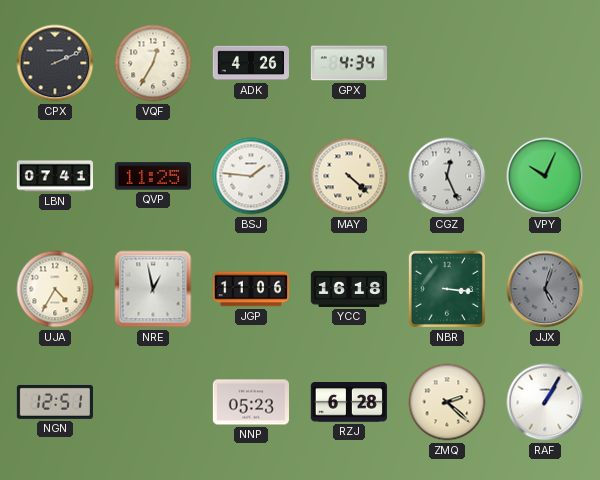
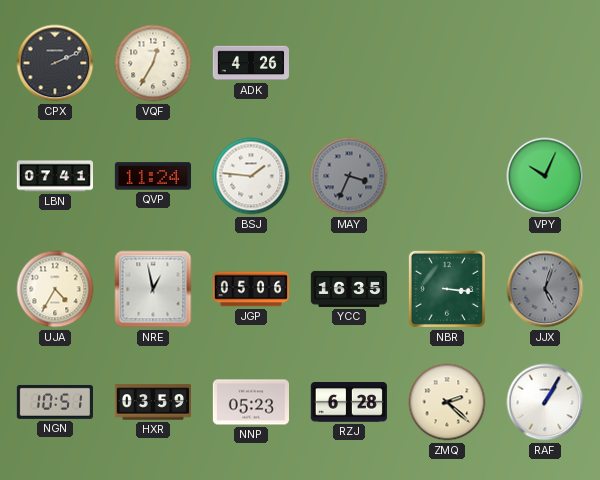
GPX: 4:34 -> none
QVP: 11:25 -> 11:24
MAY: 4:22 -> 3:34
MAY dial: cream -> grey
CGZ: 12:26 -> none
JGP: 11:06 -> 05:06
YCC: 16:18 -> 16:35
NGN: 12:51 -> 10:51
HXR: none -> 03:59
